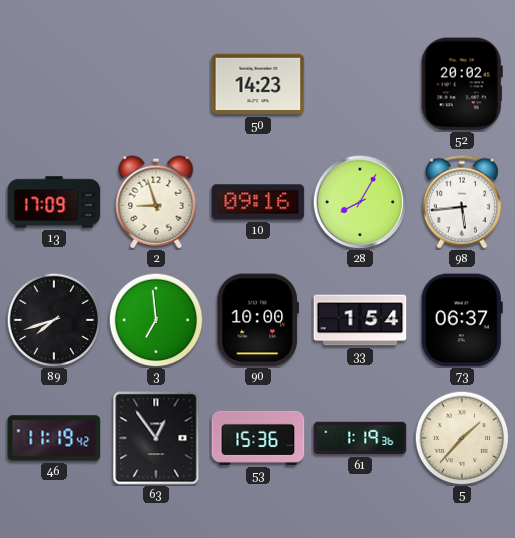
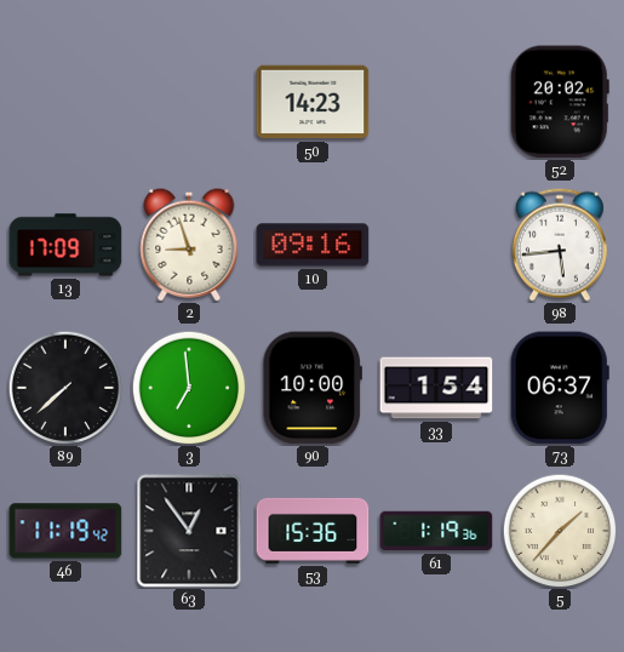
28: 8:05 -> none
89: 7:42 -> 7:38
